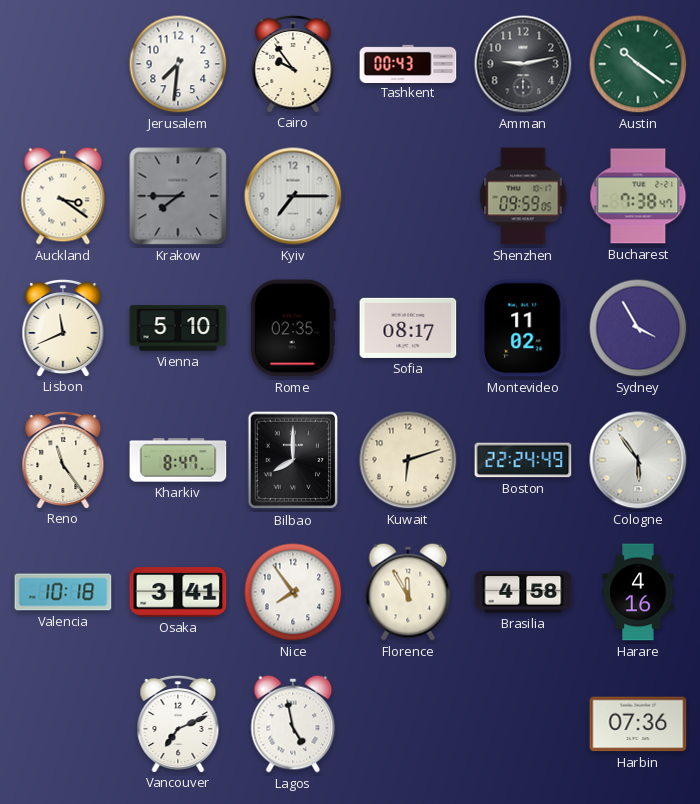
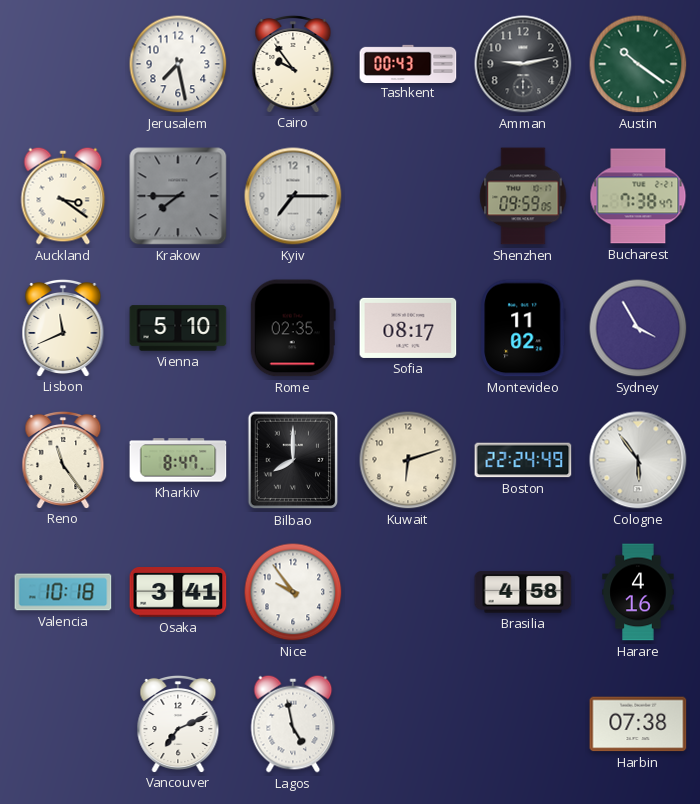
Jerusalem: 7:31 -> 7:28
Nice: 7:54 -> 9:54
Florence: 11:55 -> none
Harbin: 07:36 -> 07:38
